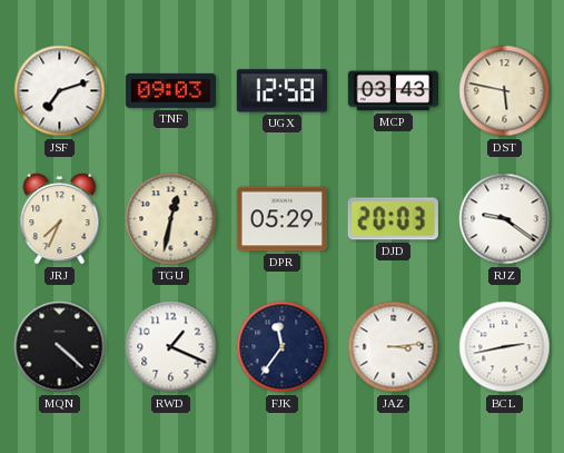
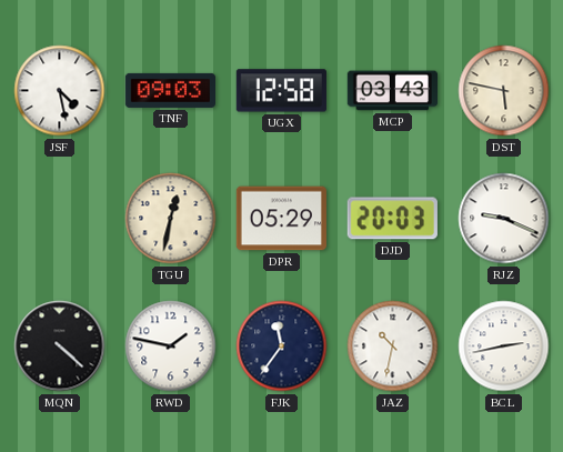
JSF: 7:12 -> 4:28
JRJ: 7:34 -> none
RJZ: 9:21 -> 9:19
RWD: 1:19 -> 1:47
JAZ: 3:14 -> 10:32
